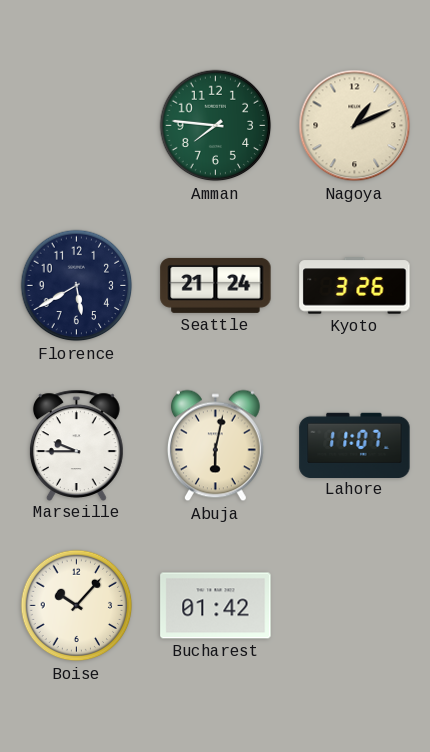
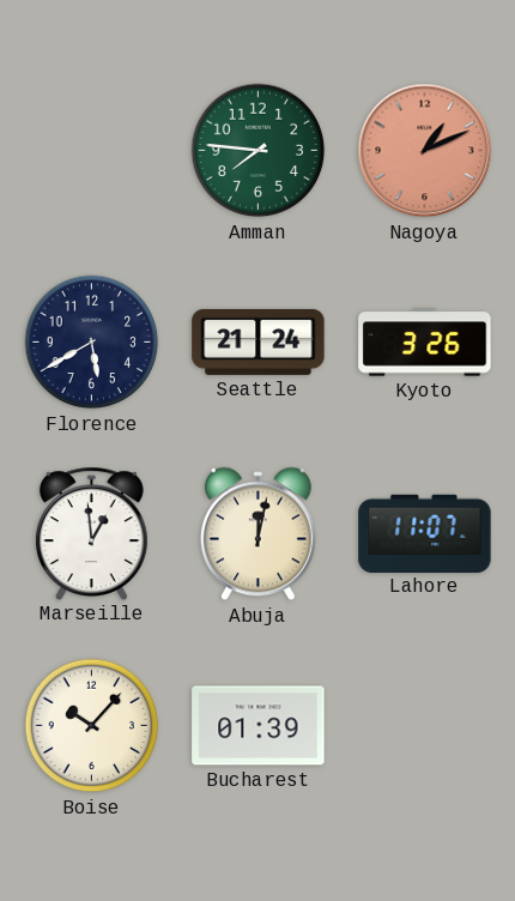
Nagoya dial: cream -> salmon
Marseille: 9:45 -> 12:59
Abuja: 6:02 -> 12:02
Bucharest: 01:42 -> 01:39
